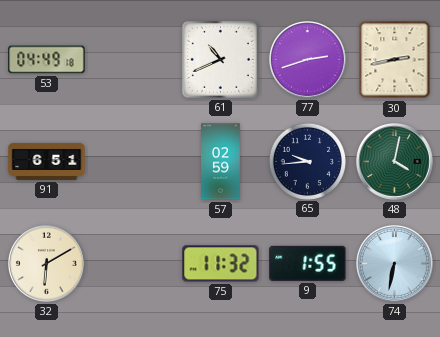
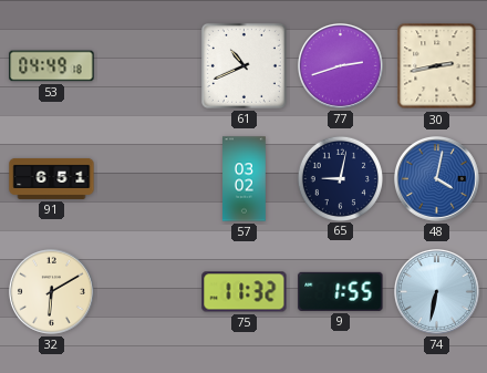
57: 02:59 -> 03:02
65: 9:44 -> 9:02
48 dial: green -> blue
